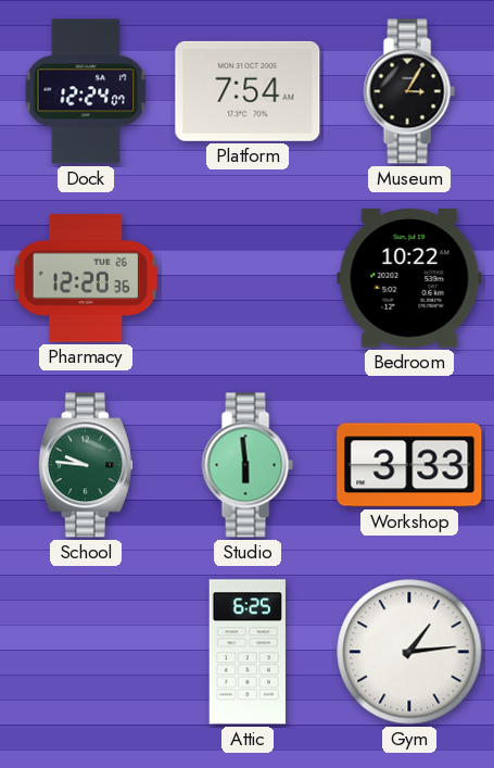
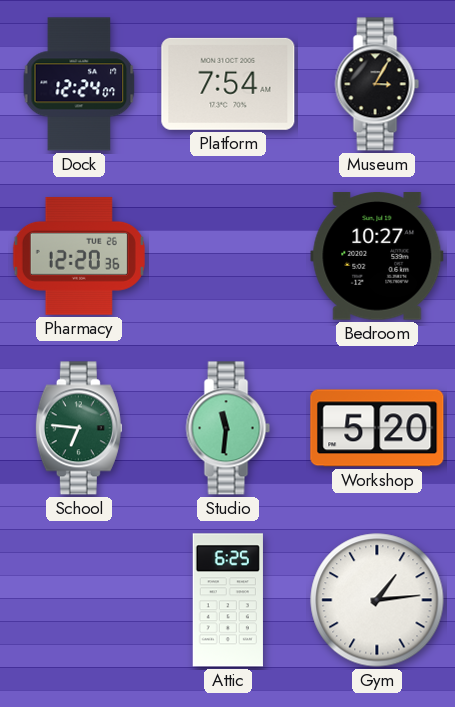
Bedroom: 10:22 -> 10:27
School: 9:46 -> 6:46
Studio: 5:59 -> 11:31
Workshop: 3:33 -> 5:20
